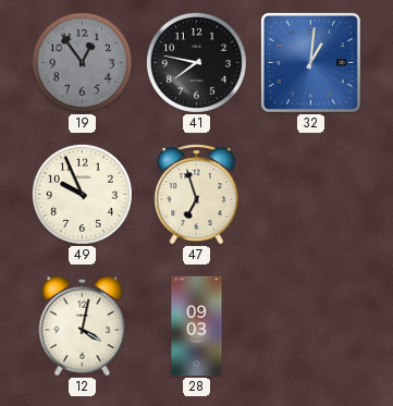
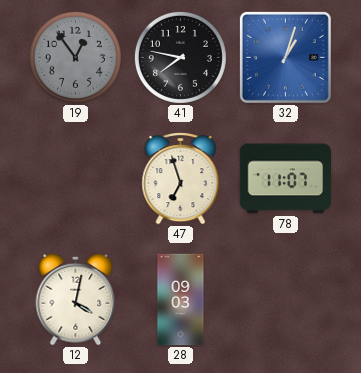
32: 1:01 -> 1:03
49: 9:56 -> none
78: none -> 11:07
